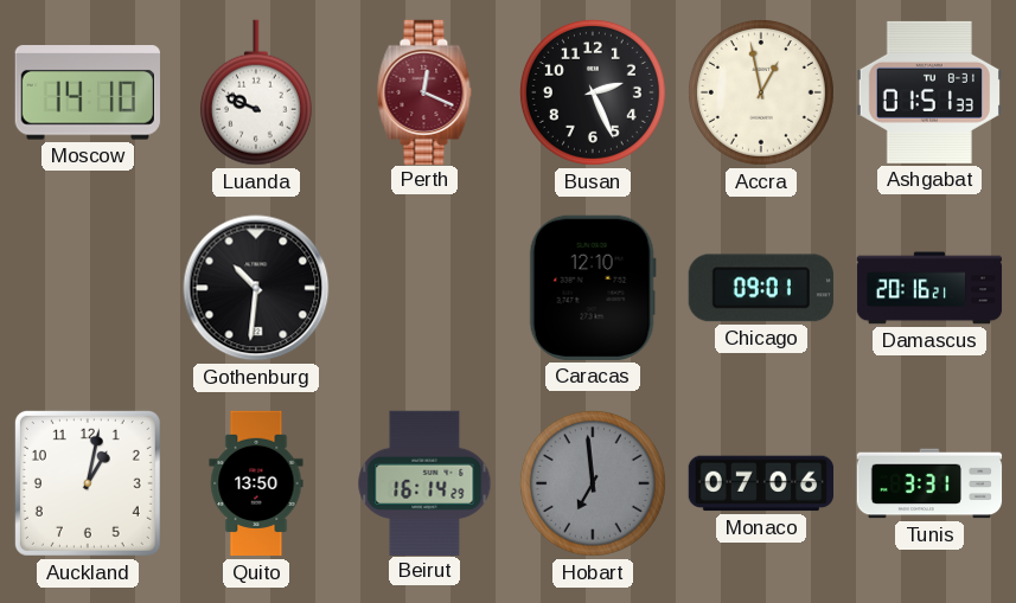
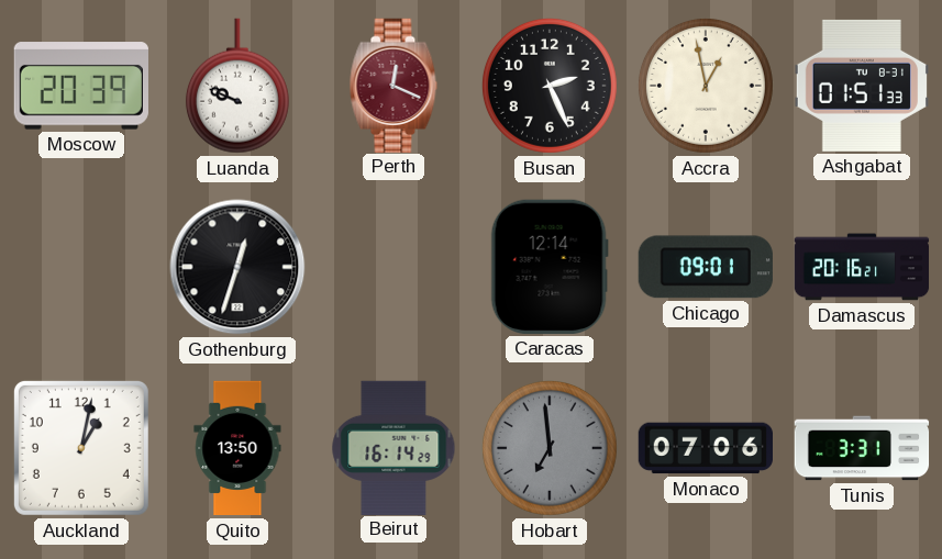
Moscow: 14:10 -> 20:39
Gothenburg: 10:31 -> 12:33
Caracas: 12:10 -> 12:14
